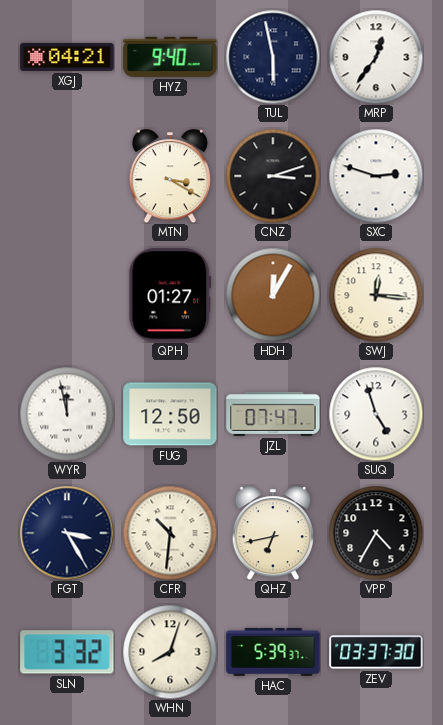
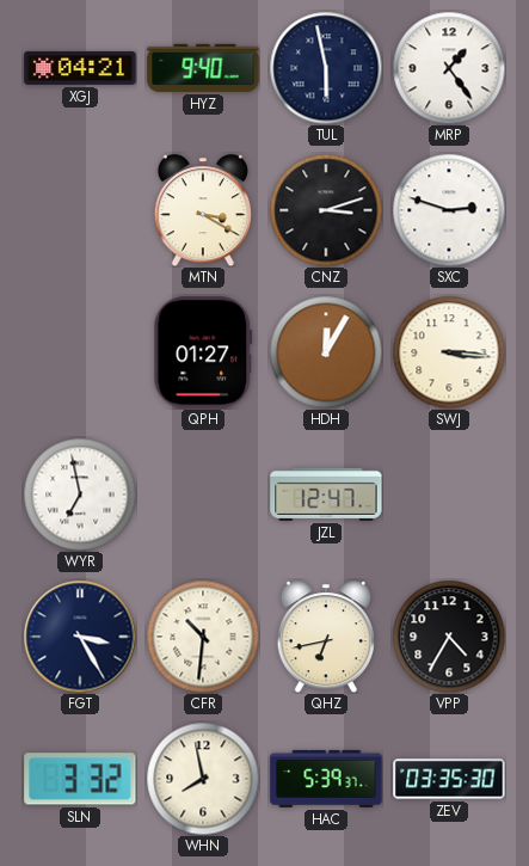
MRP: 12:36 -> 1:24
SWJ: 12:16 -> 3:16
WYR: 11:58 -> 6:58
FUG: 12:50 -> none
JZL: 07:47 -> 12:47
SUQ: 4:57 -> none
WHN: 8:03 -> 7:58
ZEV: 03:37 -> 03:35
